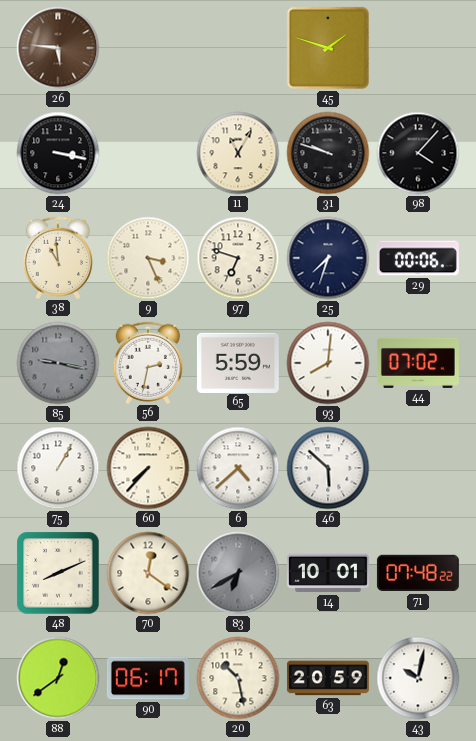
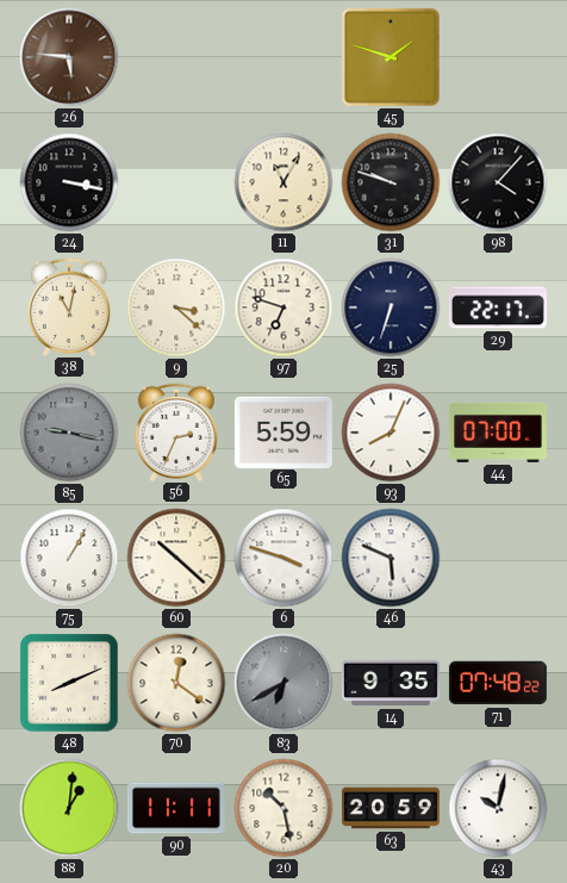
38: 10:59 -> 11:02
9: 3:26 -> 3:22
25: 7:33 -> 6:33
29: 00:06 -> 22:17
56: 2:32 -> 2:34
93: 8:01 -> 8:04
44: 07:02 -> 07:00
60: 7:37 -> 10:22
6: 4:38 -> 3:48
46: 5:52 -> 5:49
14: 10:01 -> 9:35
88: 12:39 -> 1:01
90: 06:17 -> 11:11
